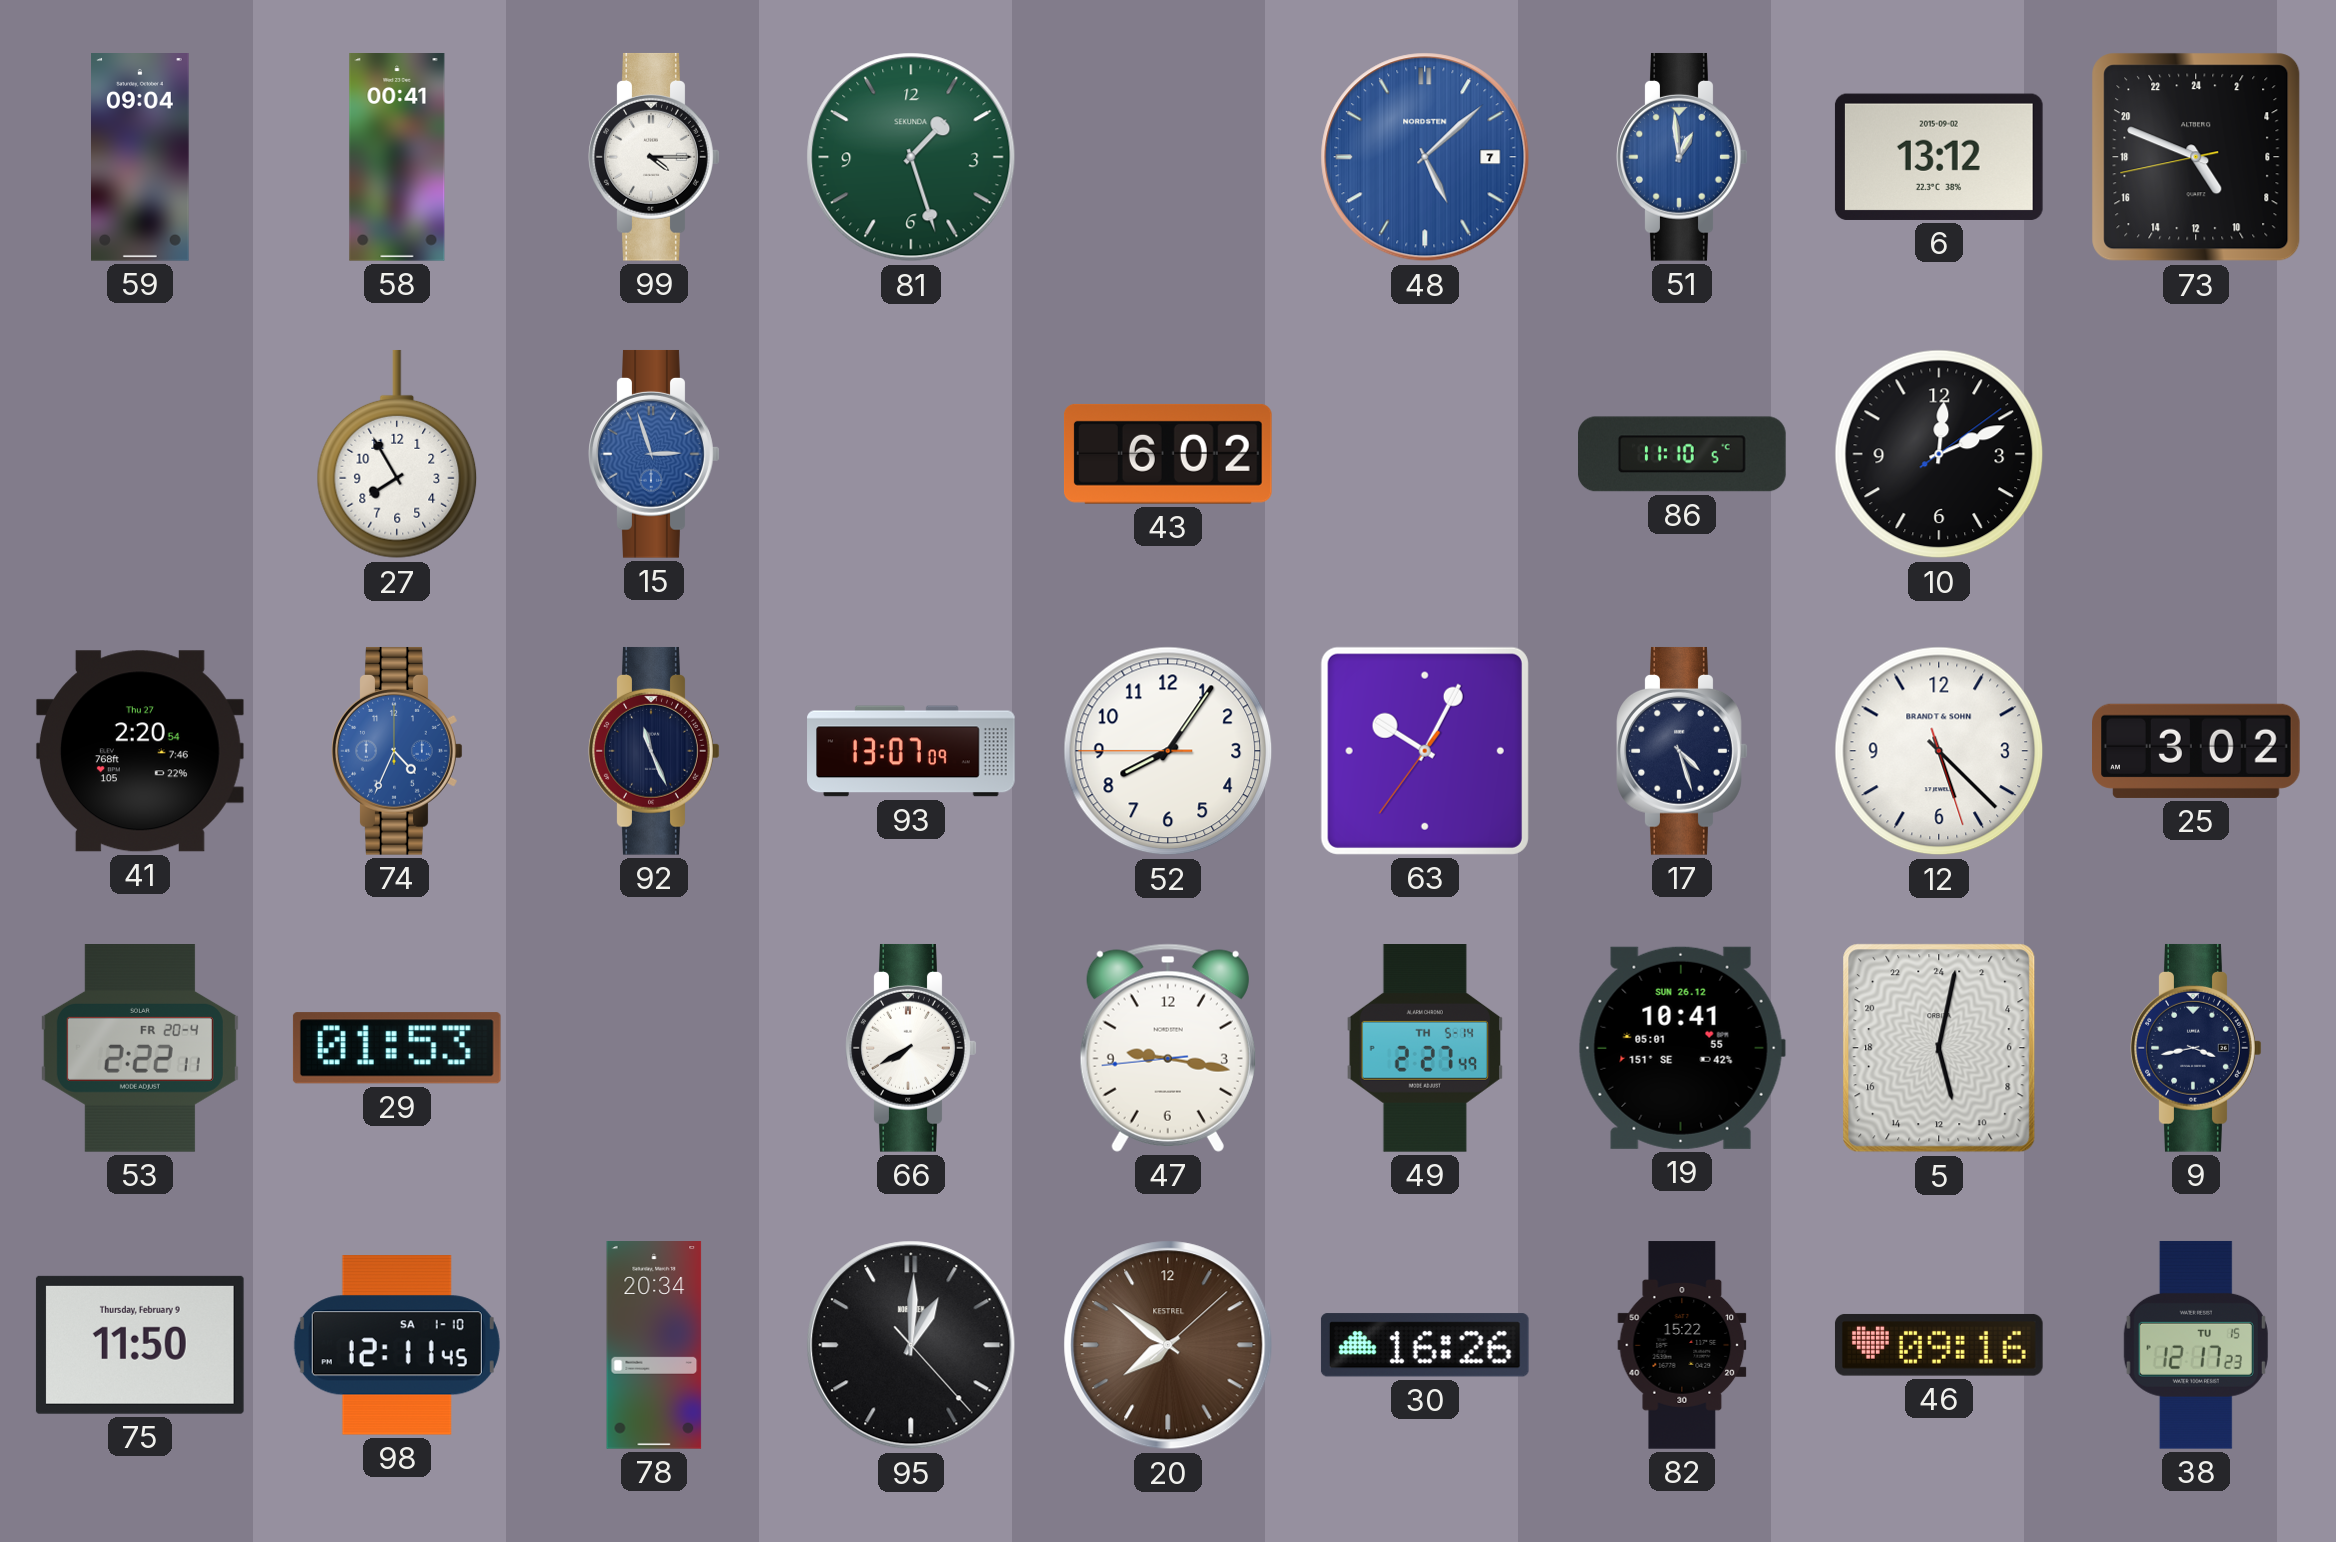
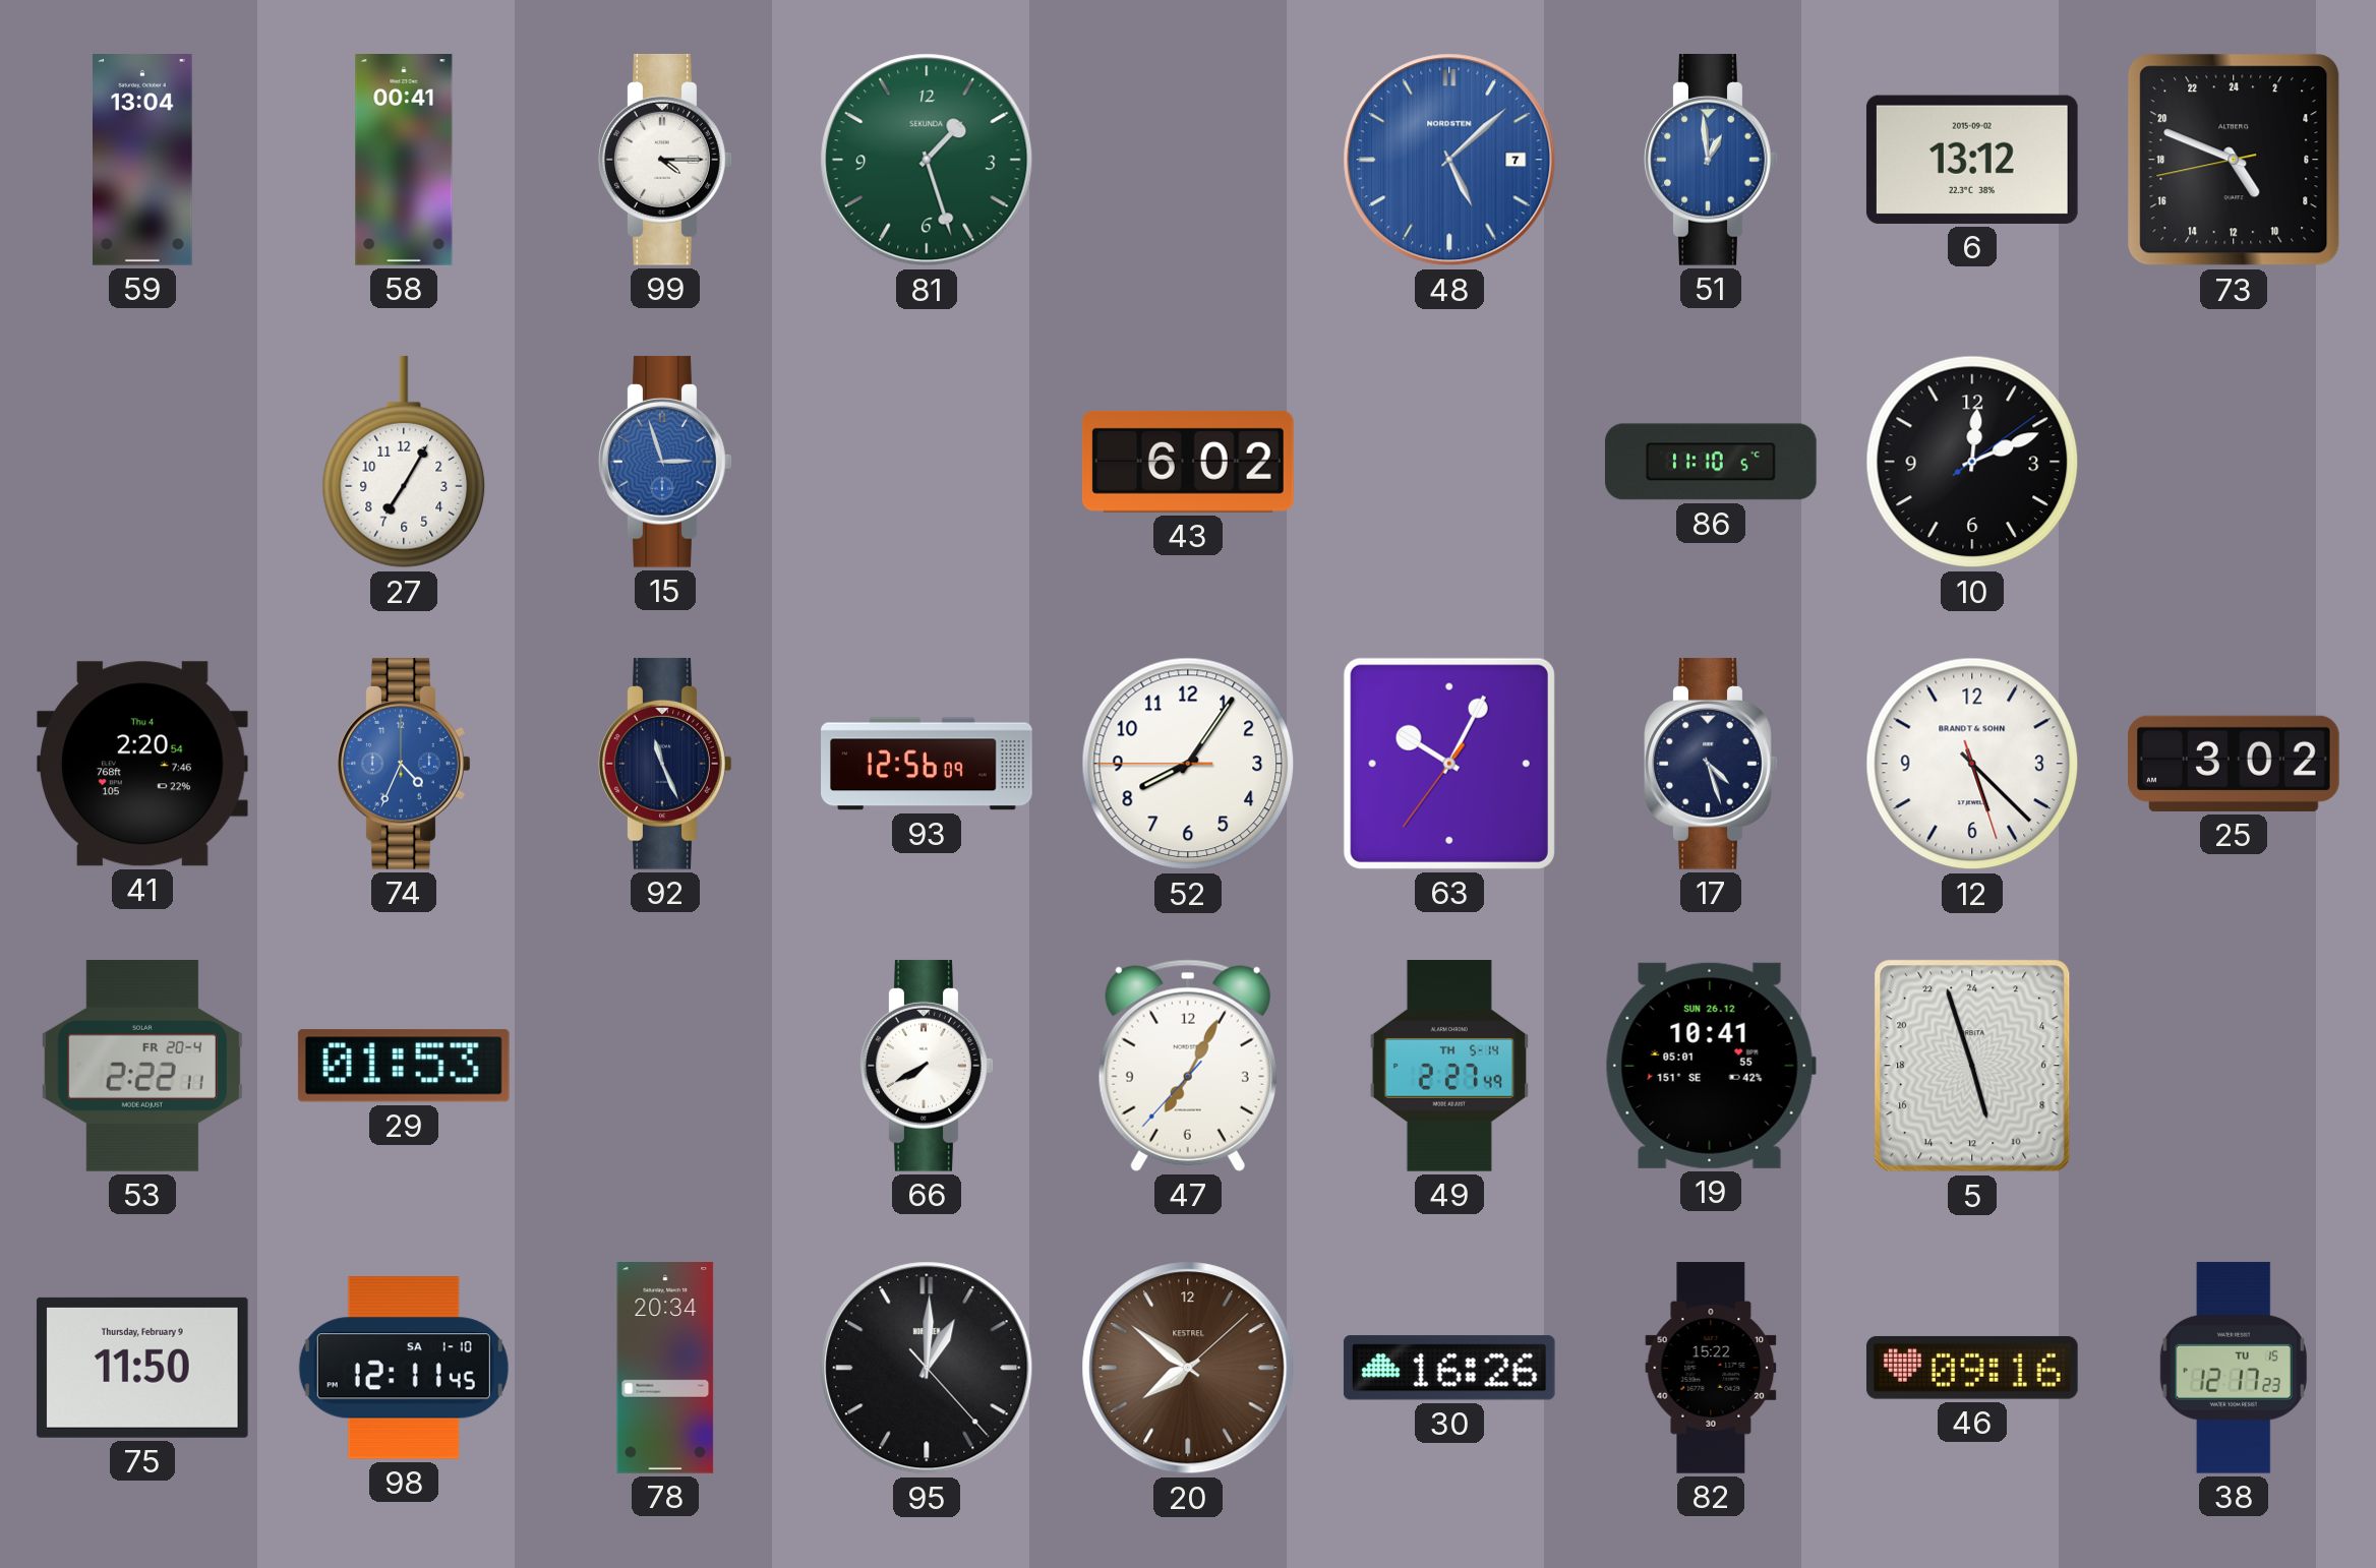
59: 09:04 -> 13:04
27: 7:55 -> 7:05
41 date: Thu 27 -> Thu 4
93: 13:07 -> 12:56
47: 9:16 -> 7:04
5: 11:02 -> 10:57
9: 3:43 -> none
